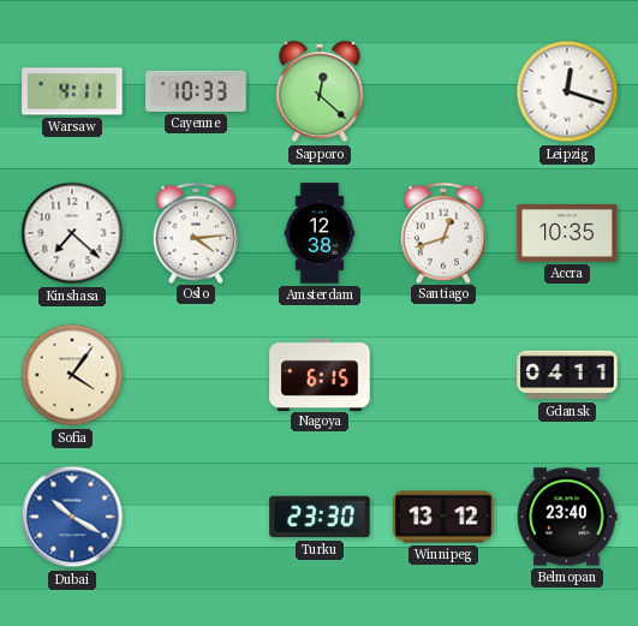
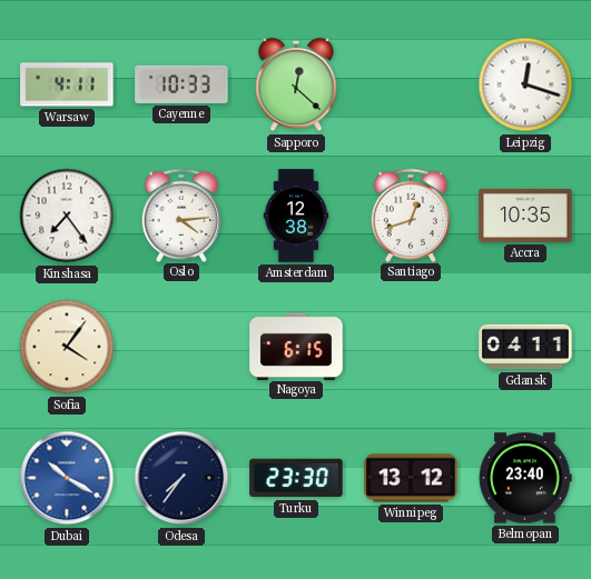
Kinshasa: 7:22 -> 7:24
Odesa: none -> 7:36
